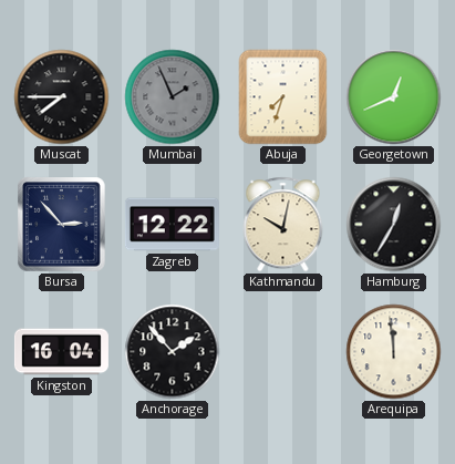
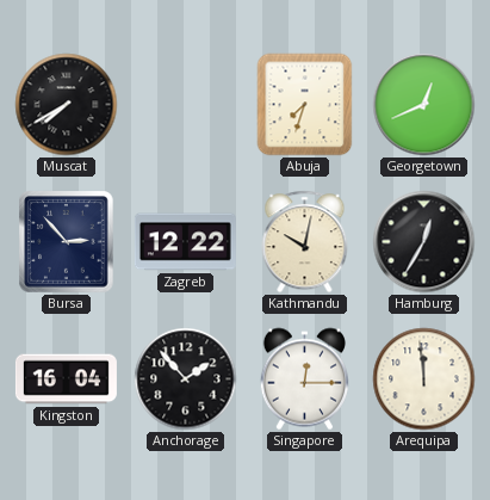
Muscat: 7:45 -> 7:40
Mumbai: 1:56 -> none
Singapore: none -> 12:15
